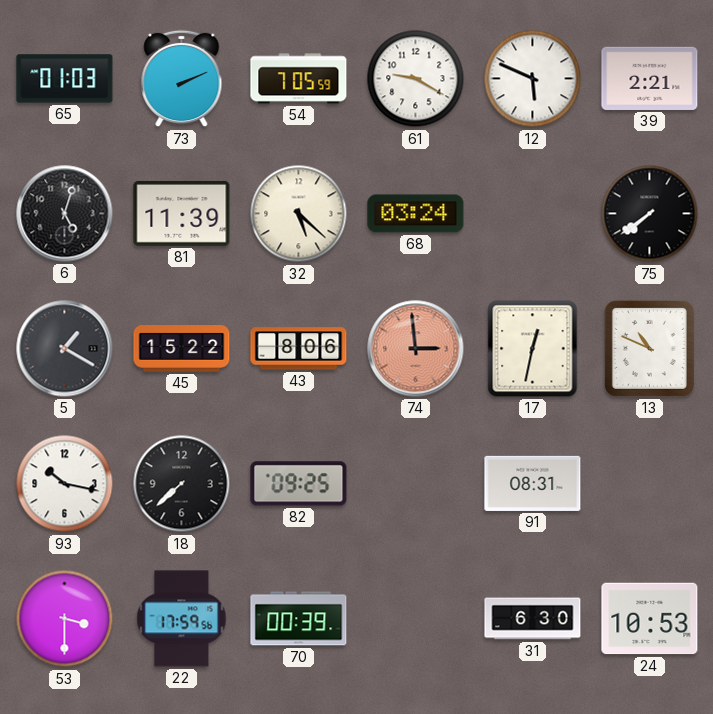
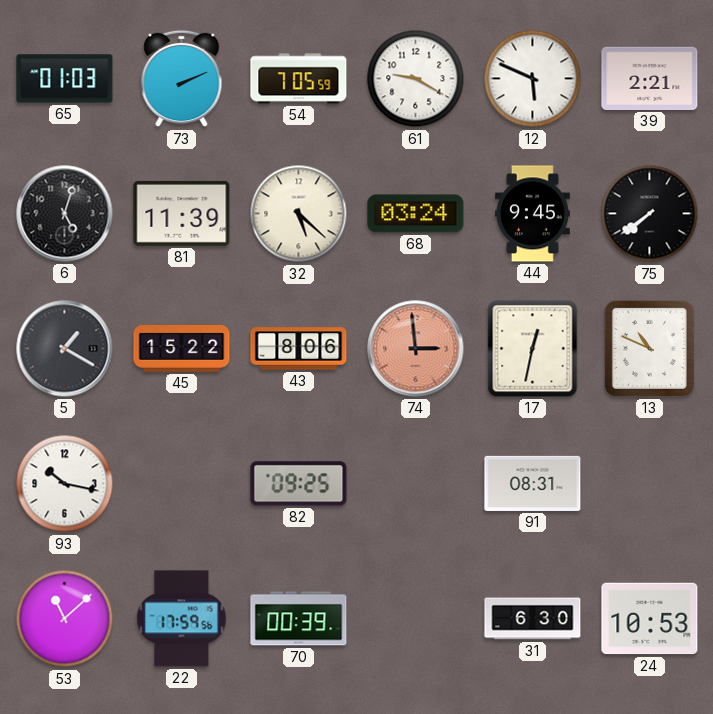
44: none -> 9:45
18: 7:38 -> none
53: 3:30 -> 11:08
